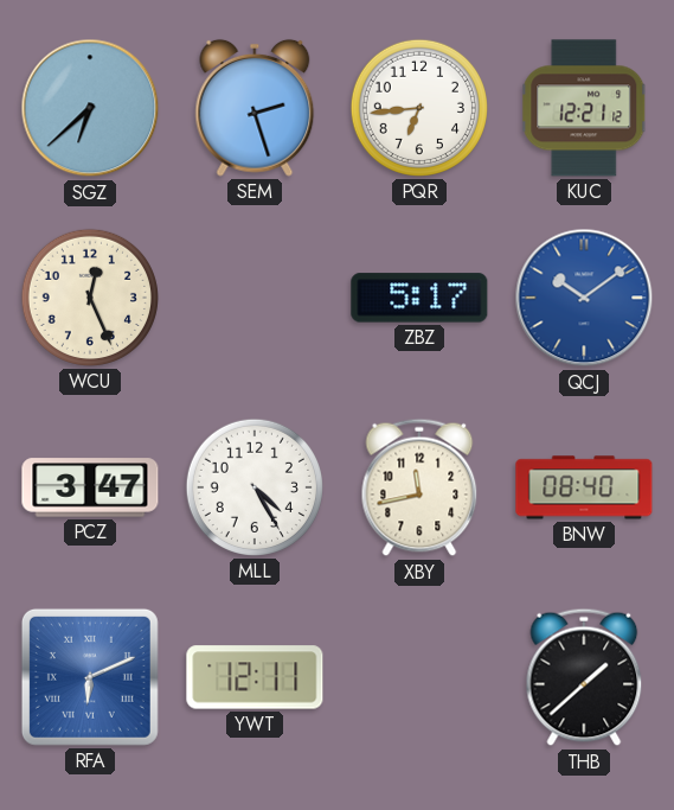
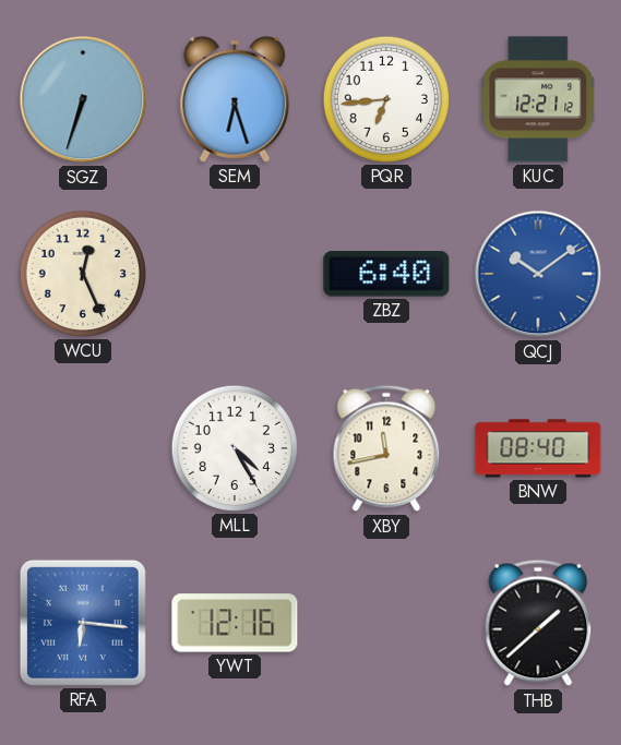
SGZ: 6:38 -> 6:33
SEM: 2:27 -> 6:27
ZBZ: 5:17 -> 6:40
PCZ: 3:47 -> none
RFA: 6:11 -> 6:16
YWT: 12:11 -> 12:16
